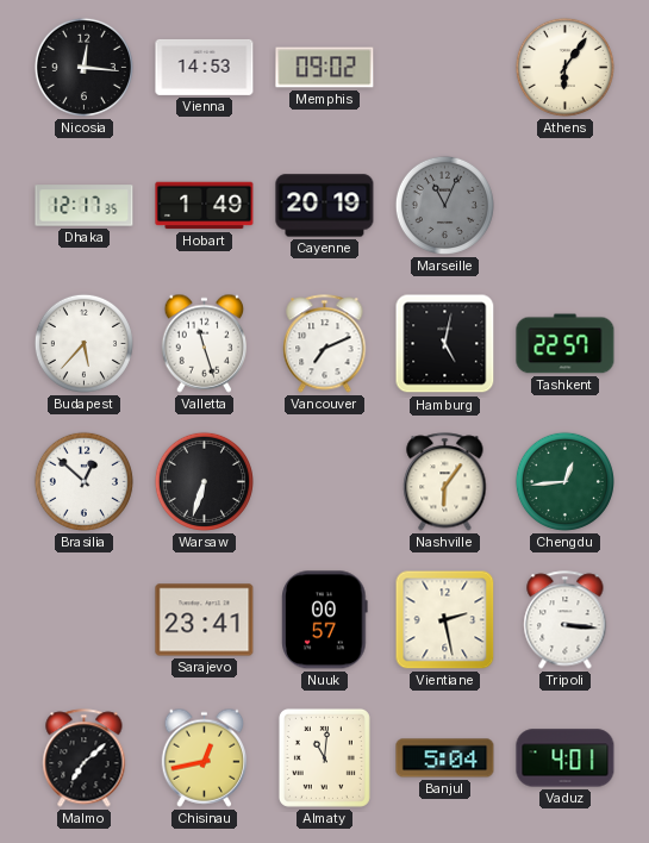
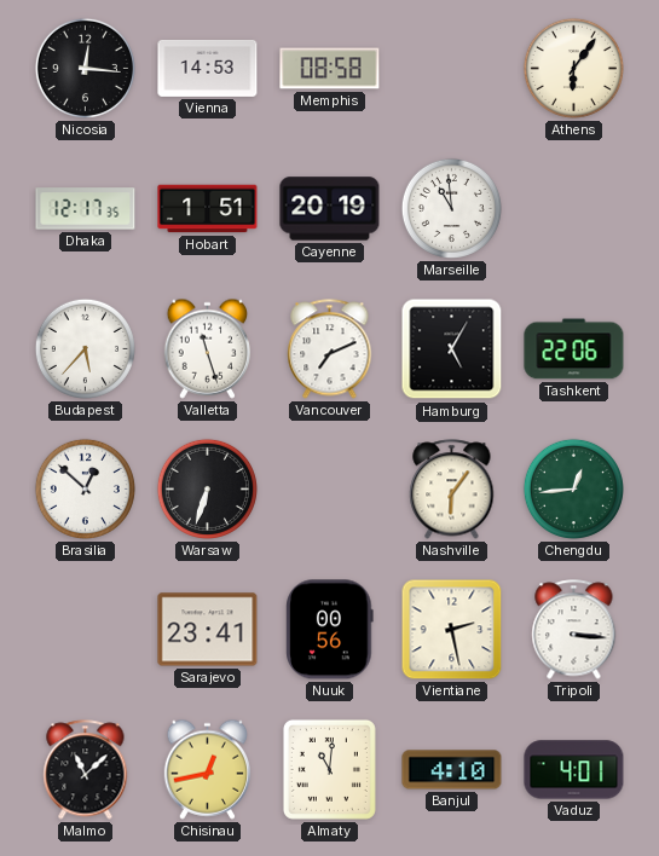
Memphis: 09:02 -> 08:58
Hobart: 1:49 -> 1:51
Marseille: 11:04 -> 10:59
Marseille dial: grey -> white
Hamburg: 5:02 -> 5:05
Tashkent: 22:57 -> 22:06
Nuuk: 00:57 -> 00:56
Malmo: 7:08 -> 11:08
Banjul: 5:04 -> 4:10
